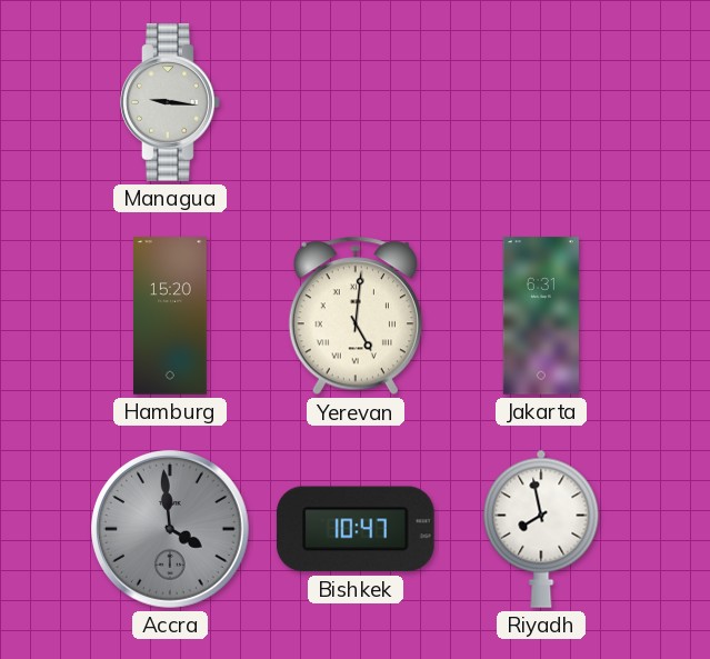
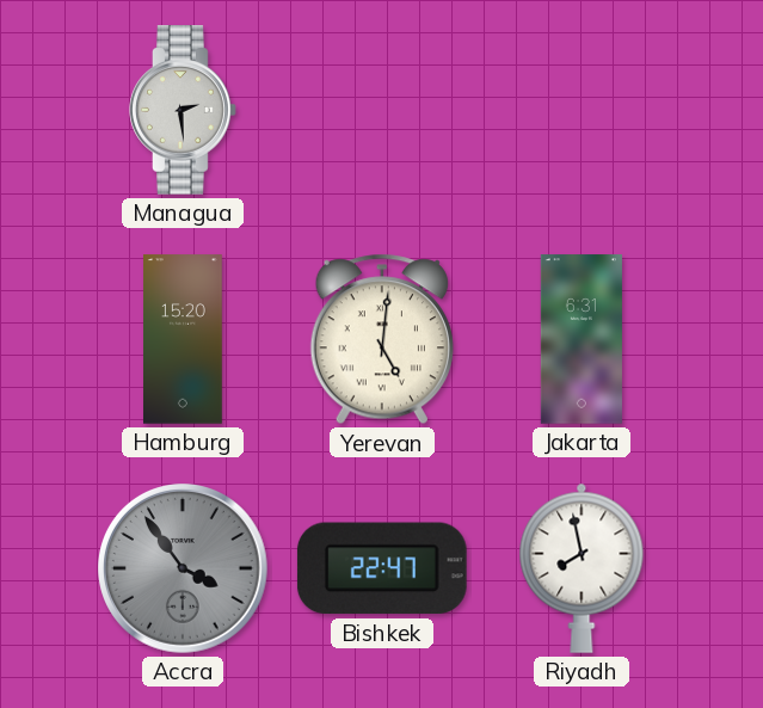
Managua: 9:16 -> 2:29
Accra: 3:59 -> 3:54
Bishkek: 10:47 -> 22:47
